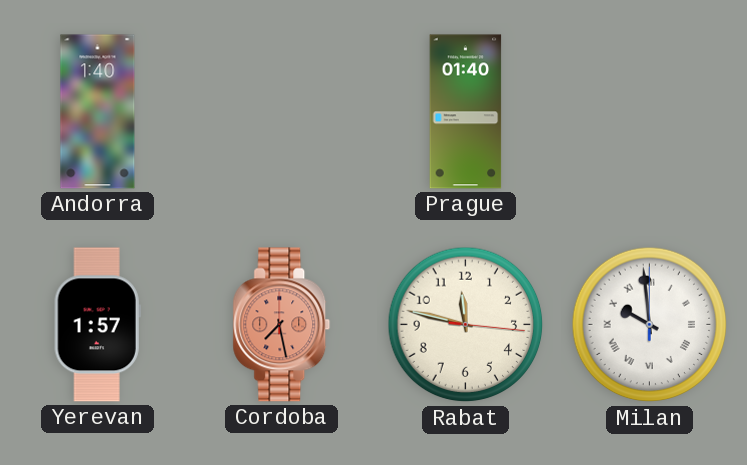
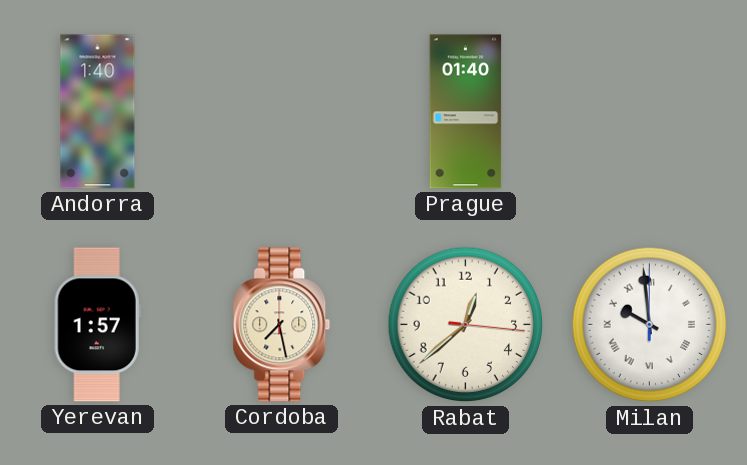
Cordoba dial: salmon -> cream
Rabat: 11:47 -> 12:38
